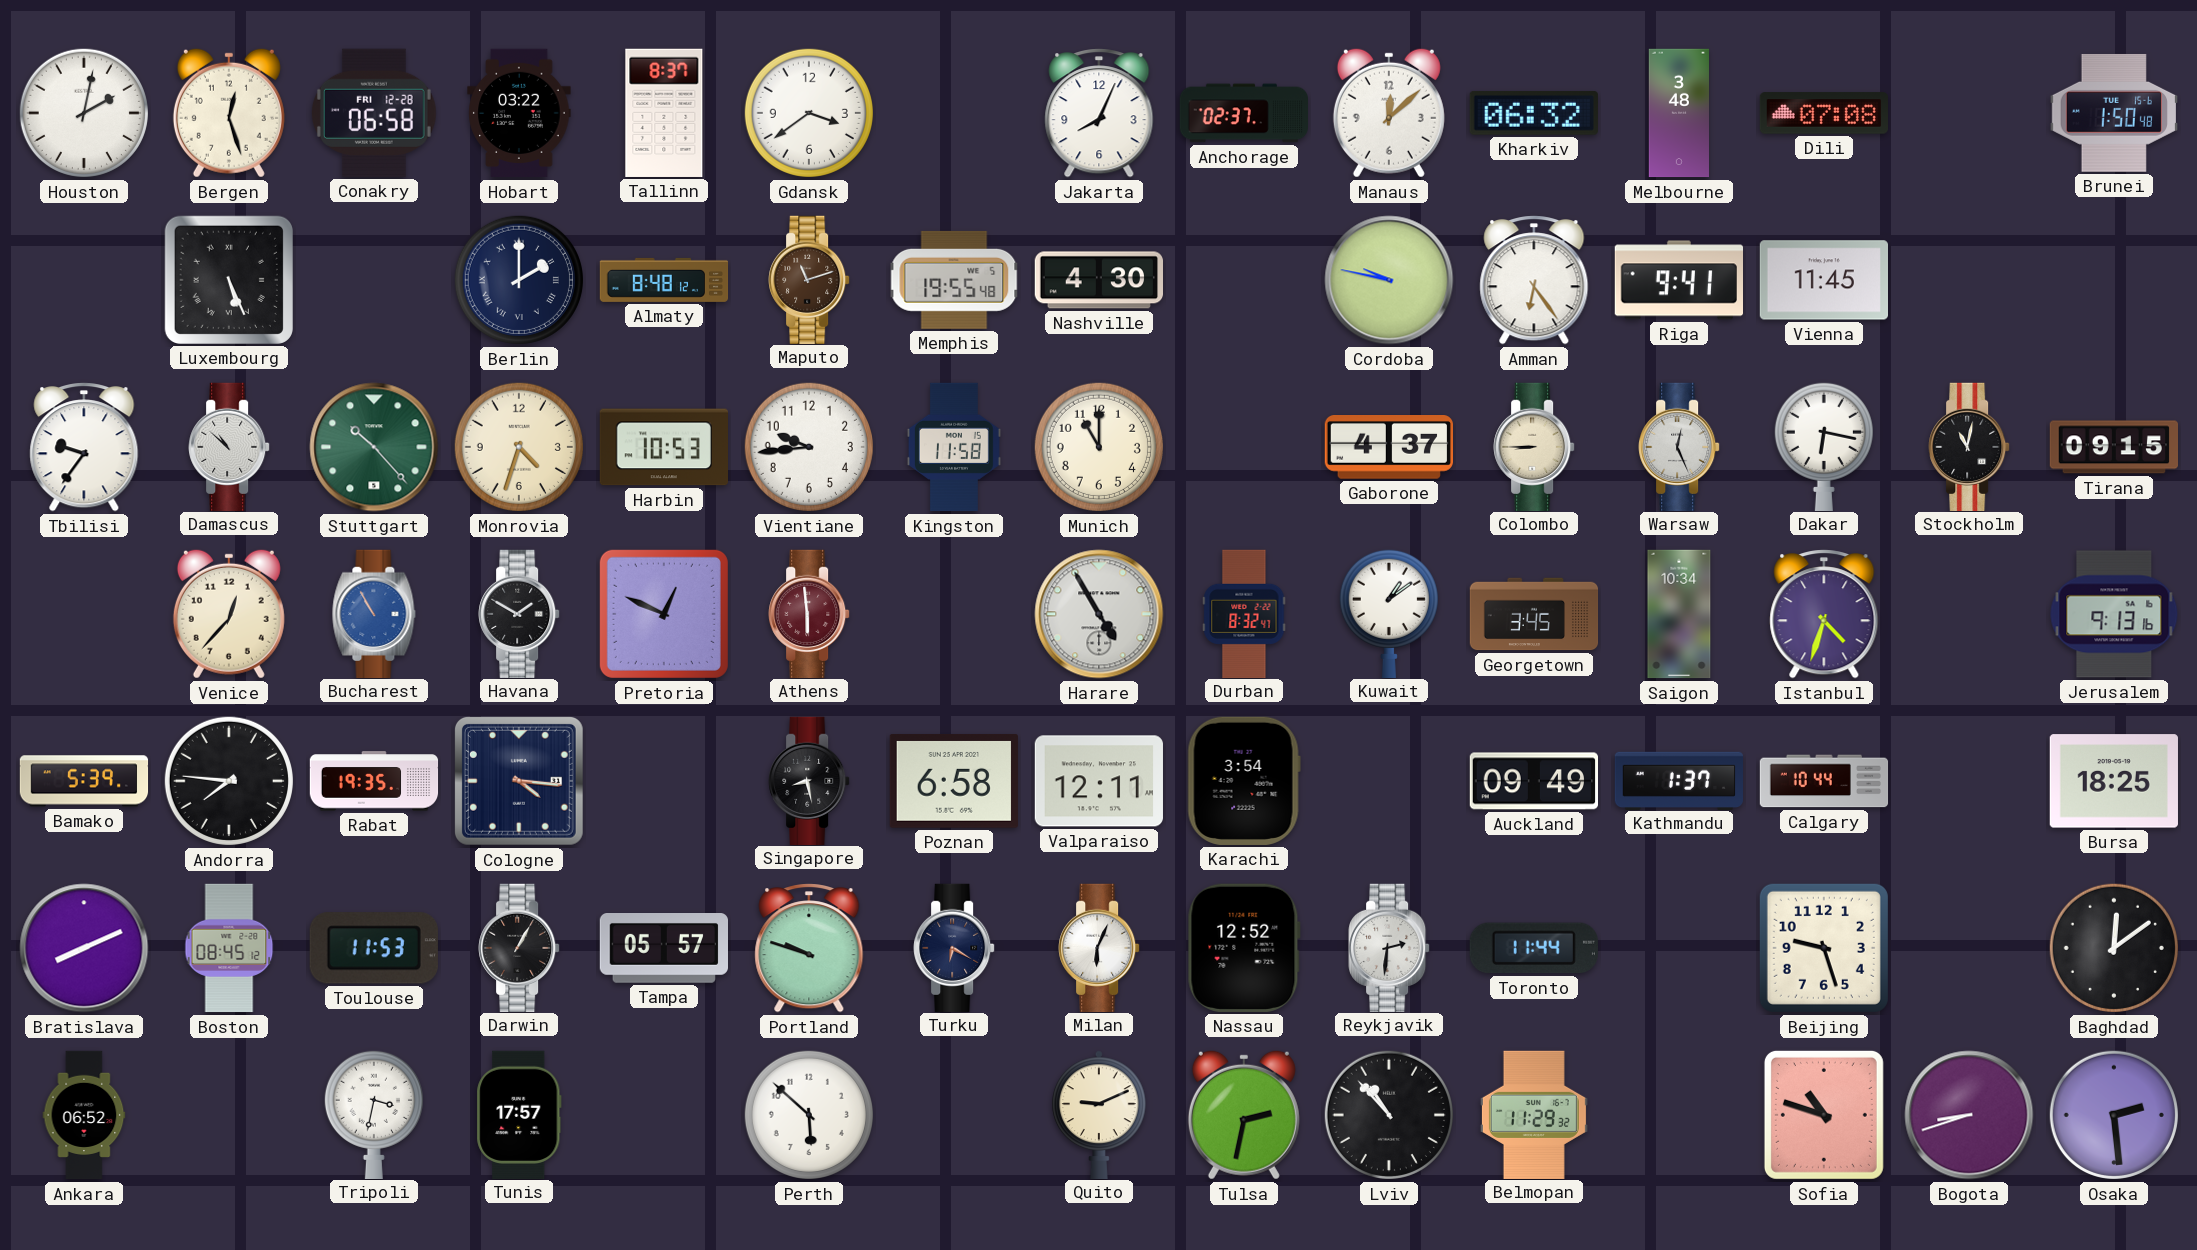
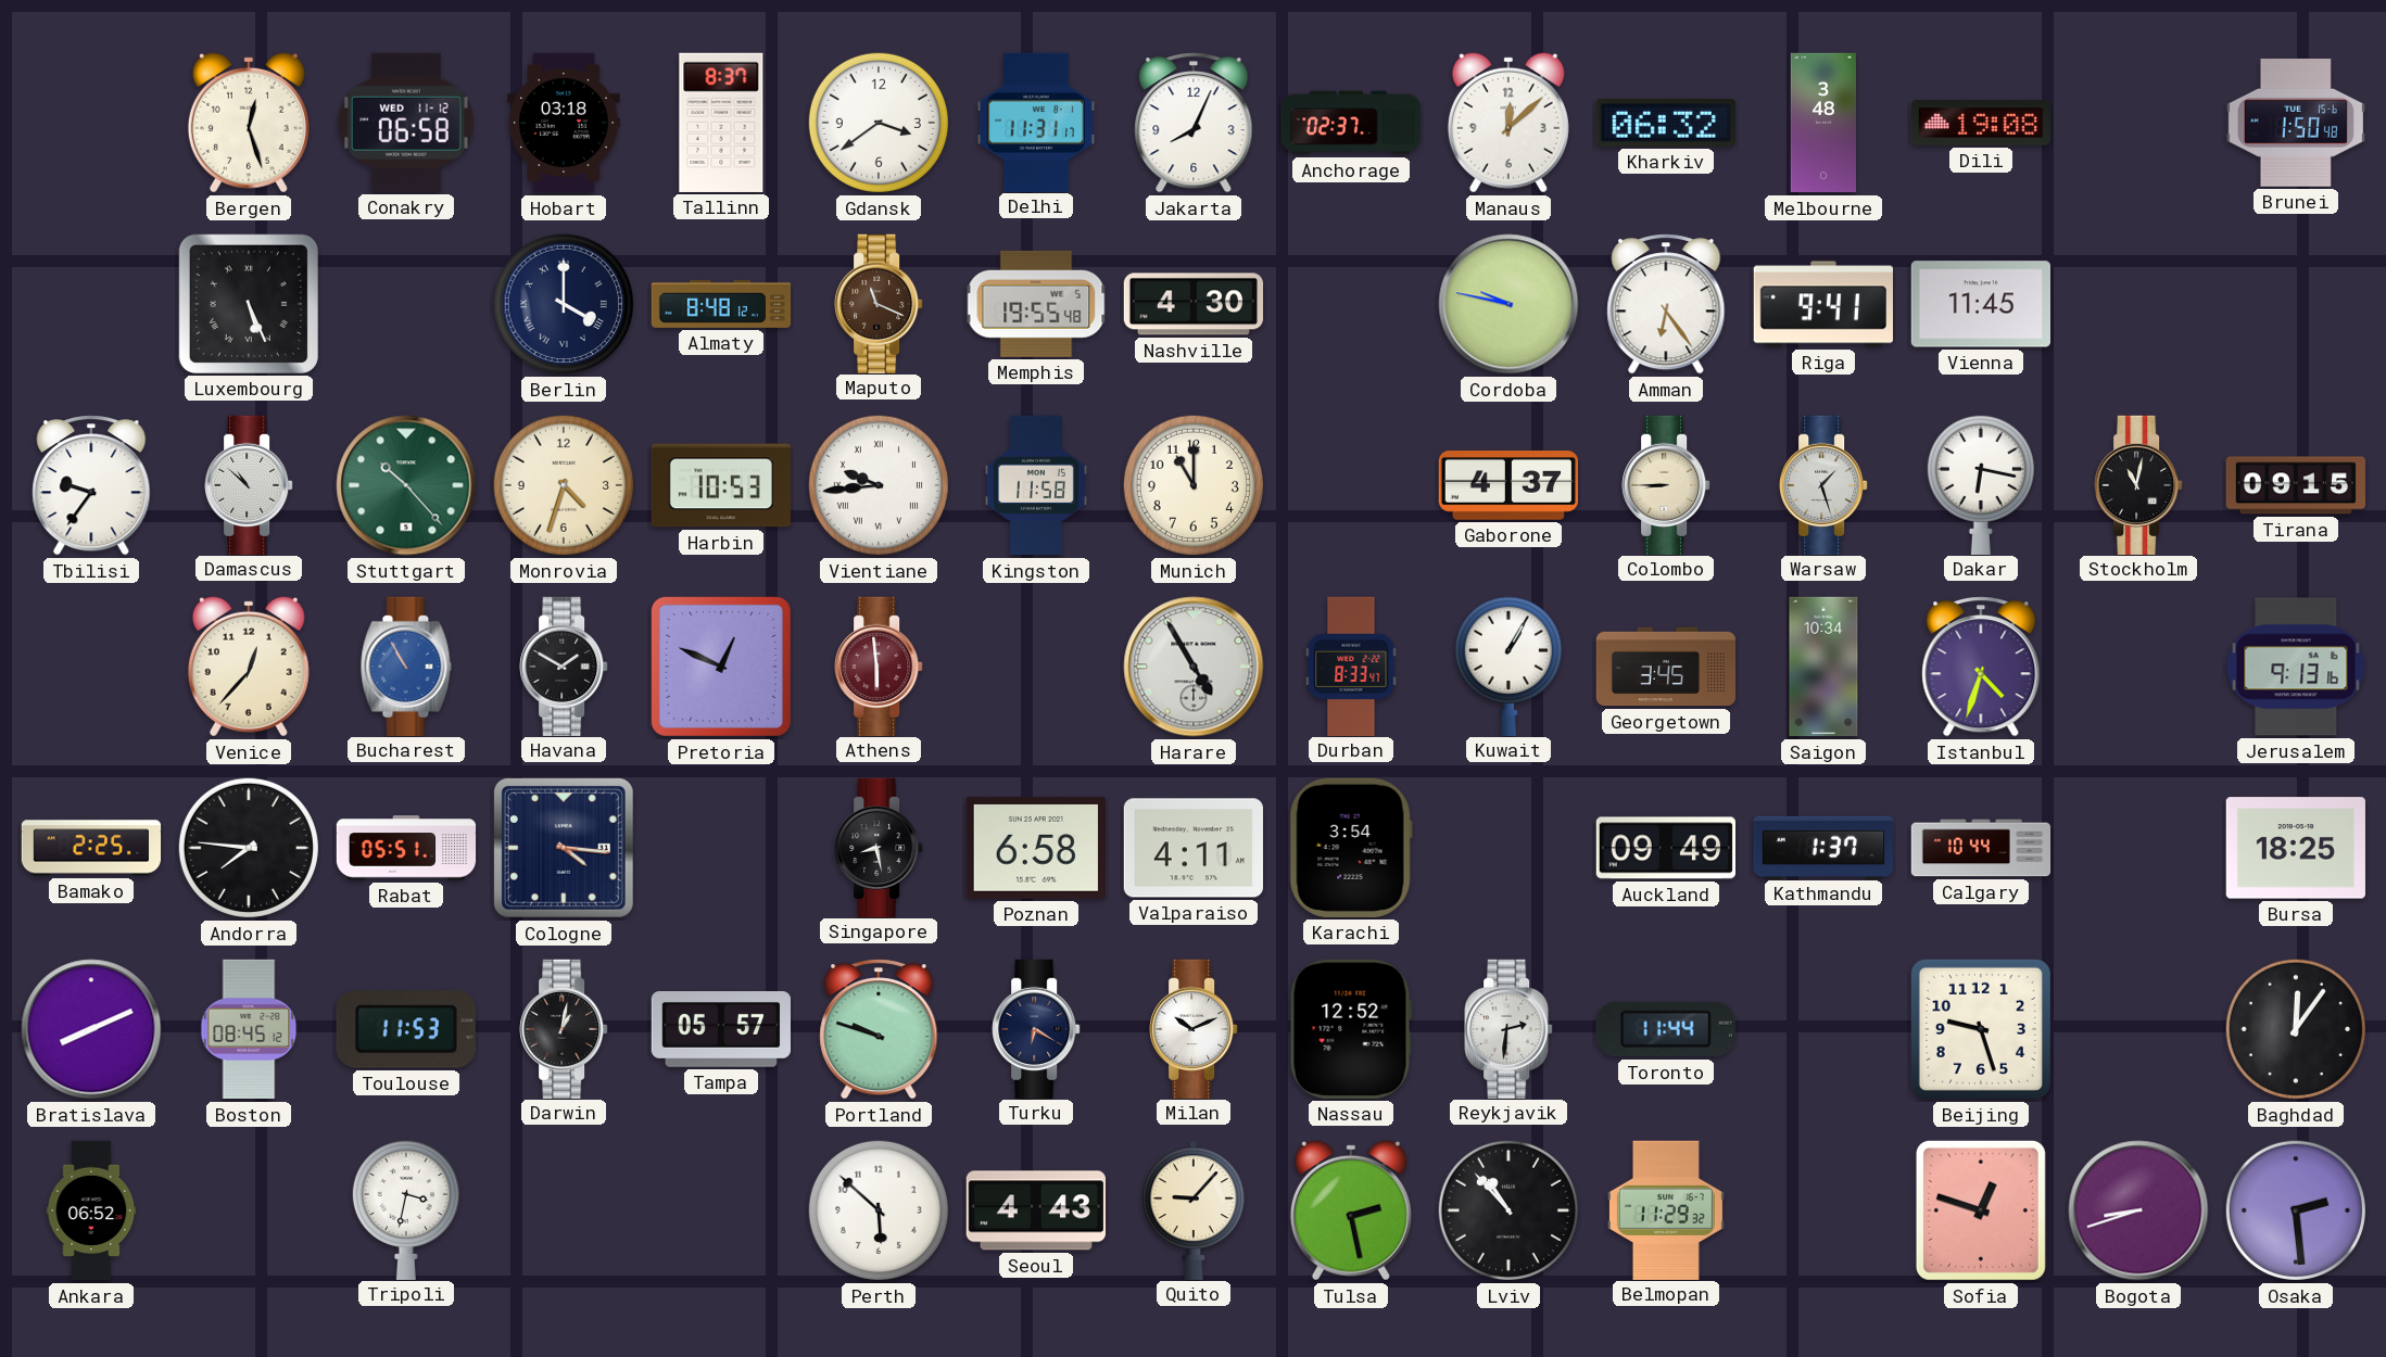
Houston: 2:02 -> none
Conakry date: FRI 12-28 -> WED 11-12
Hobart: 03:22 -> 03:18
Delhi: none -> 11:31
Dili: 07:08 -> 19:08
Berlin: 2:00 -> 4:00
Maputo: 11:12 -> 11:19
Vientiane numerals: Arabic -> Roman
Warsaw: 12:26 -> 1:27
Durban: 8:32 -> 8:33
Kuwait: 1:09 -> 1:05
Bamako: 5:39 -> 2:25
Rabat: 19:35 -> 05:51
Valparaiso: 12:11 -> 4:11
Darwin: 1:05 -> 1:02
Milan: 6:04 -> 10:11
Baghdad: 12:09 -> 12:06
Tunis: 17:57 -> none
Seoul: none -> 4:43
Quito: 9:11 -> 9:07
Tulsa: 2:32 -> 2:28
Sofia: 10:48 -> 12:48
